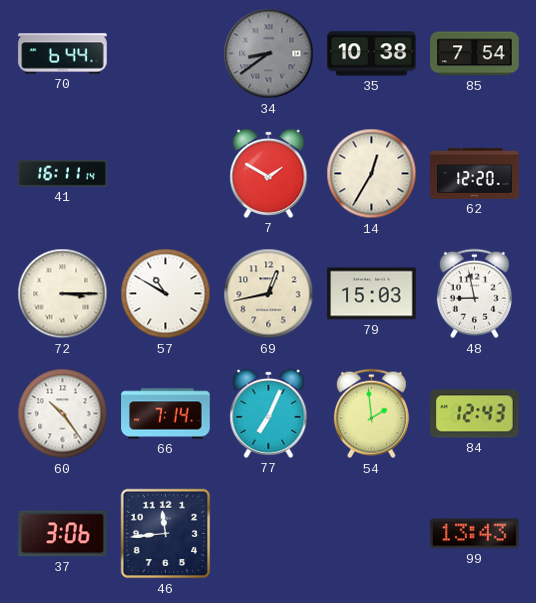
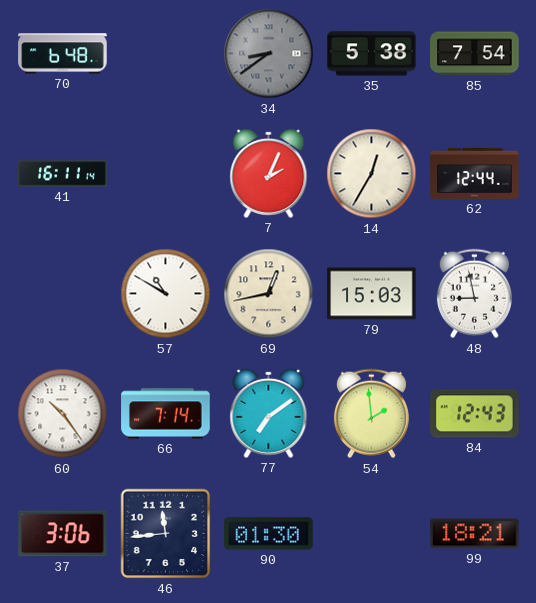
70: 6:44 -> 6:48
35: 10:38 -> 5:38
7: 1:50 -> 2:04
62: 12:20 -> 12:44
72: 3:15 -> none
77: 7:04 -> 7:09
90: none -> 01:30
99: 13:43 -> 18:21
